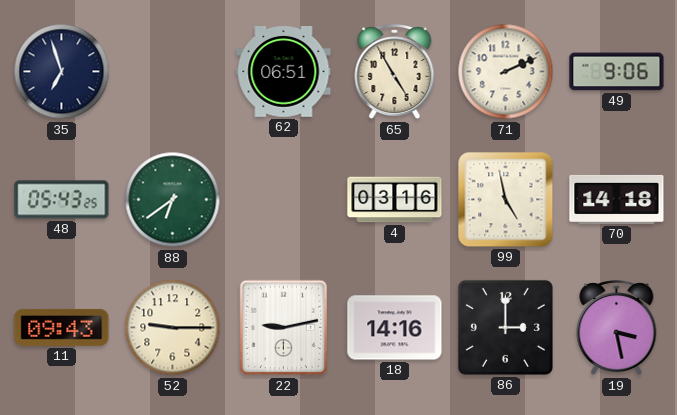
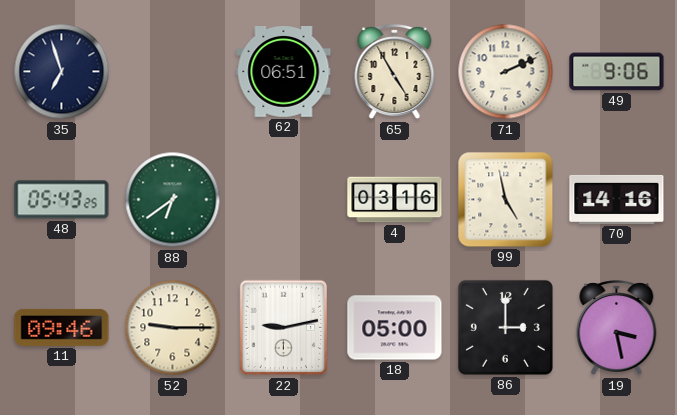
70: 14:18 -> 14:16
11: 09:43 -> 09:46
18: 14:16 -> 05:00
